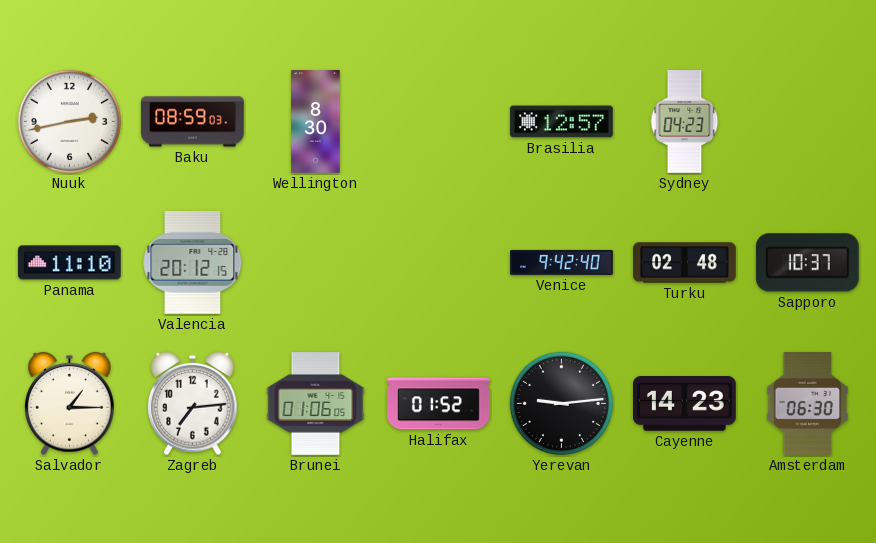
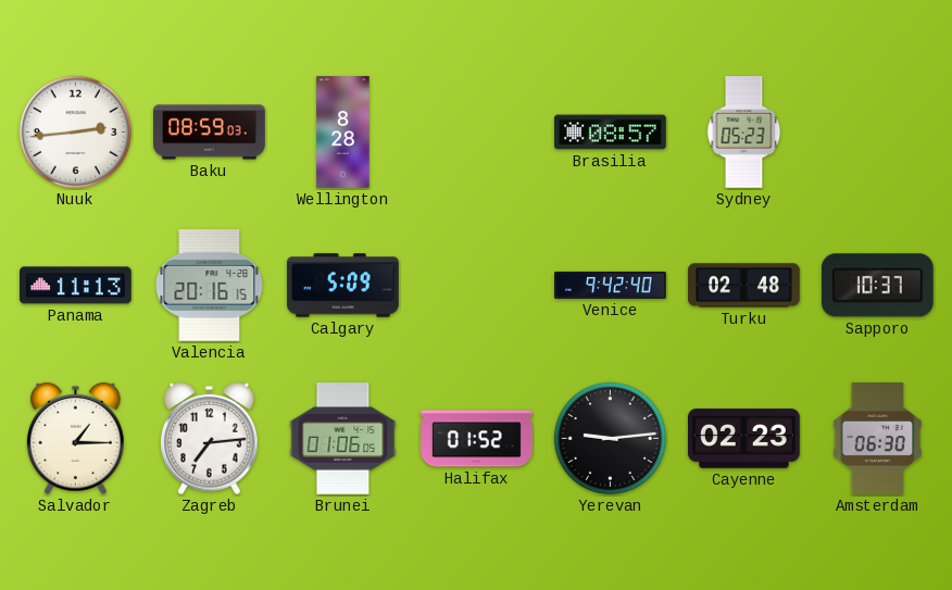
Nuuk: 2:43 -> 2:44
Wellington: 8:30 -> 8:28
Brasilia: 12:57 -> 08:57
Sydney: 04:23 -> 05:23
Panama: 11:10 -> 11:13
Valencia: 20:12 -> 20:16
Calgary: none -> 5:09
Cayenne: 14:23 -> 02:23
